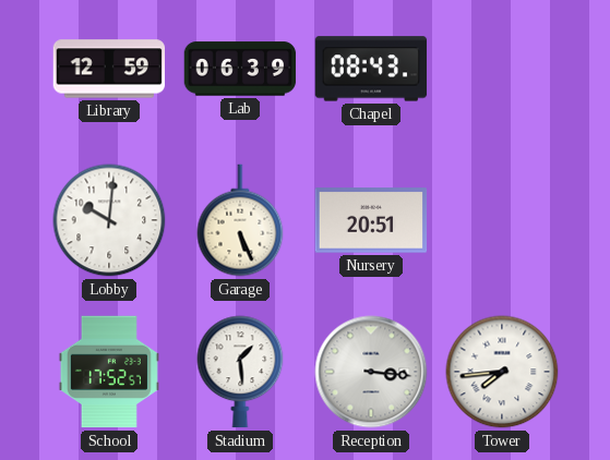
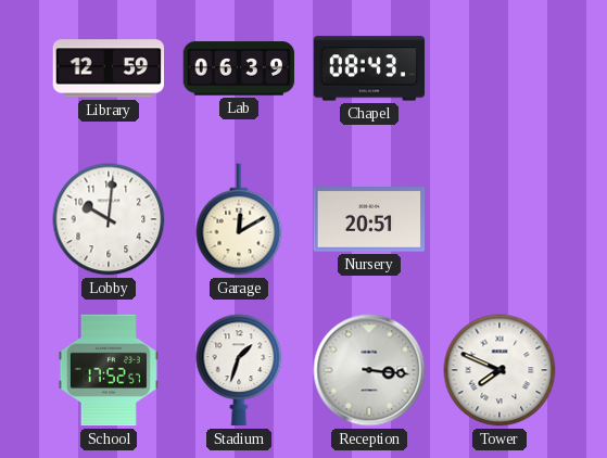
Garage: 5:26 -> 12:10
Stadium: 1:29 -> 1:33
Tower: 7:44 -> 7:49
